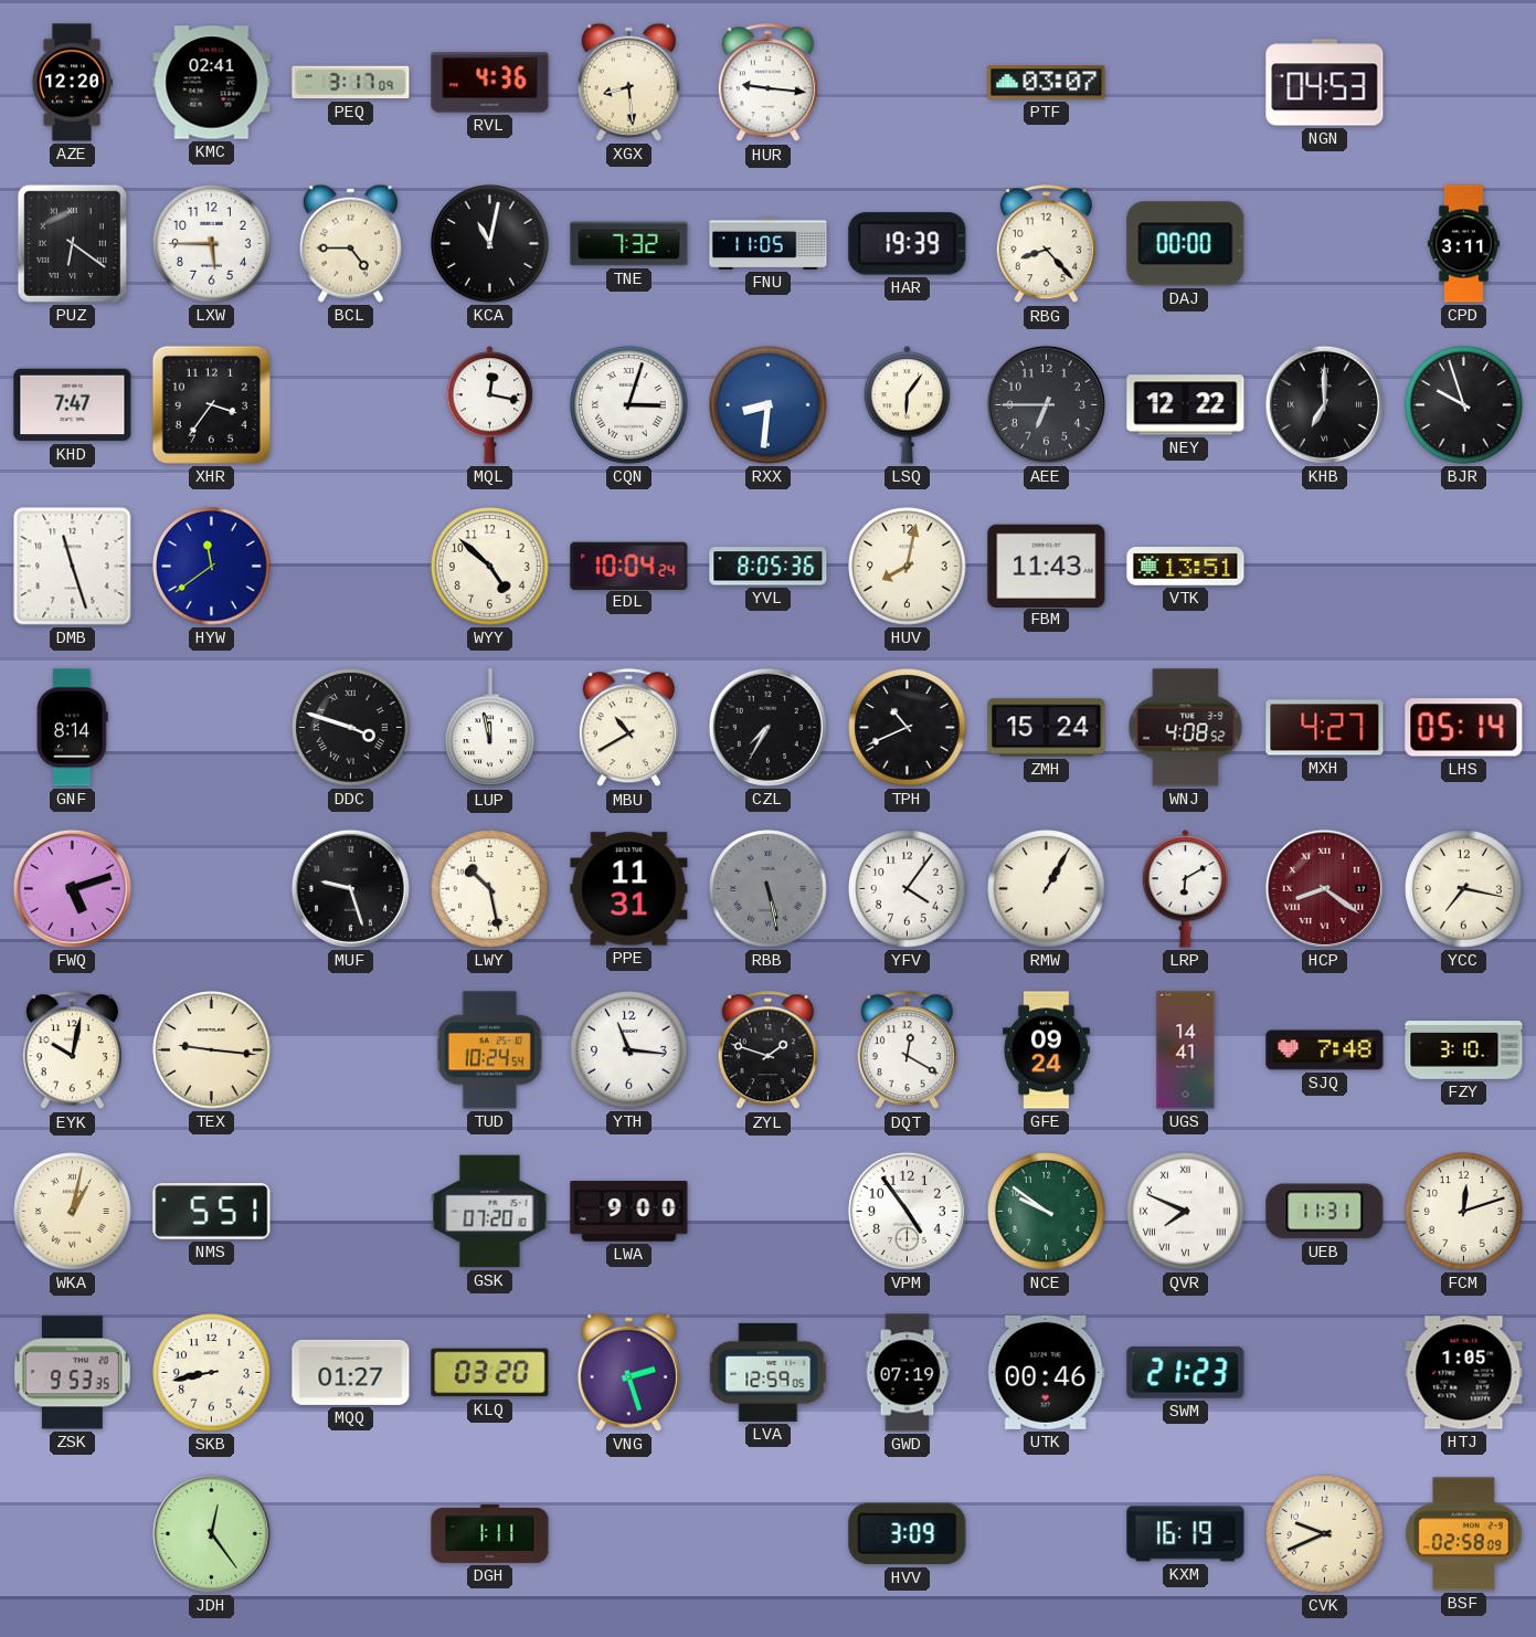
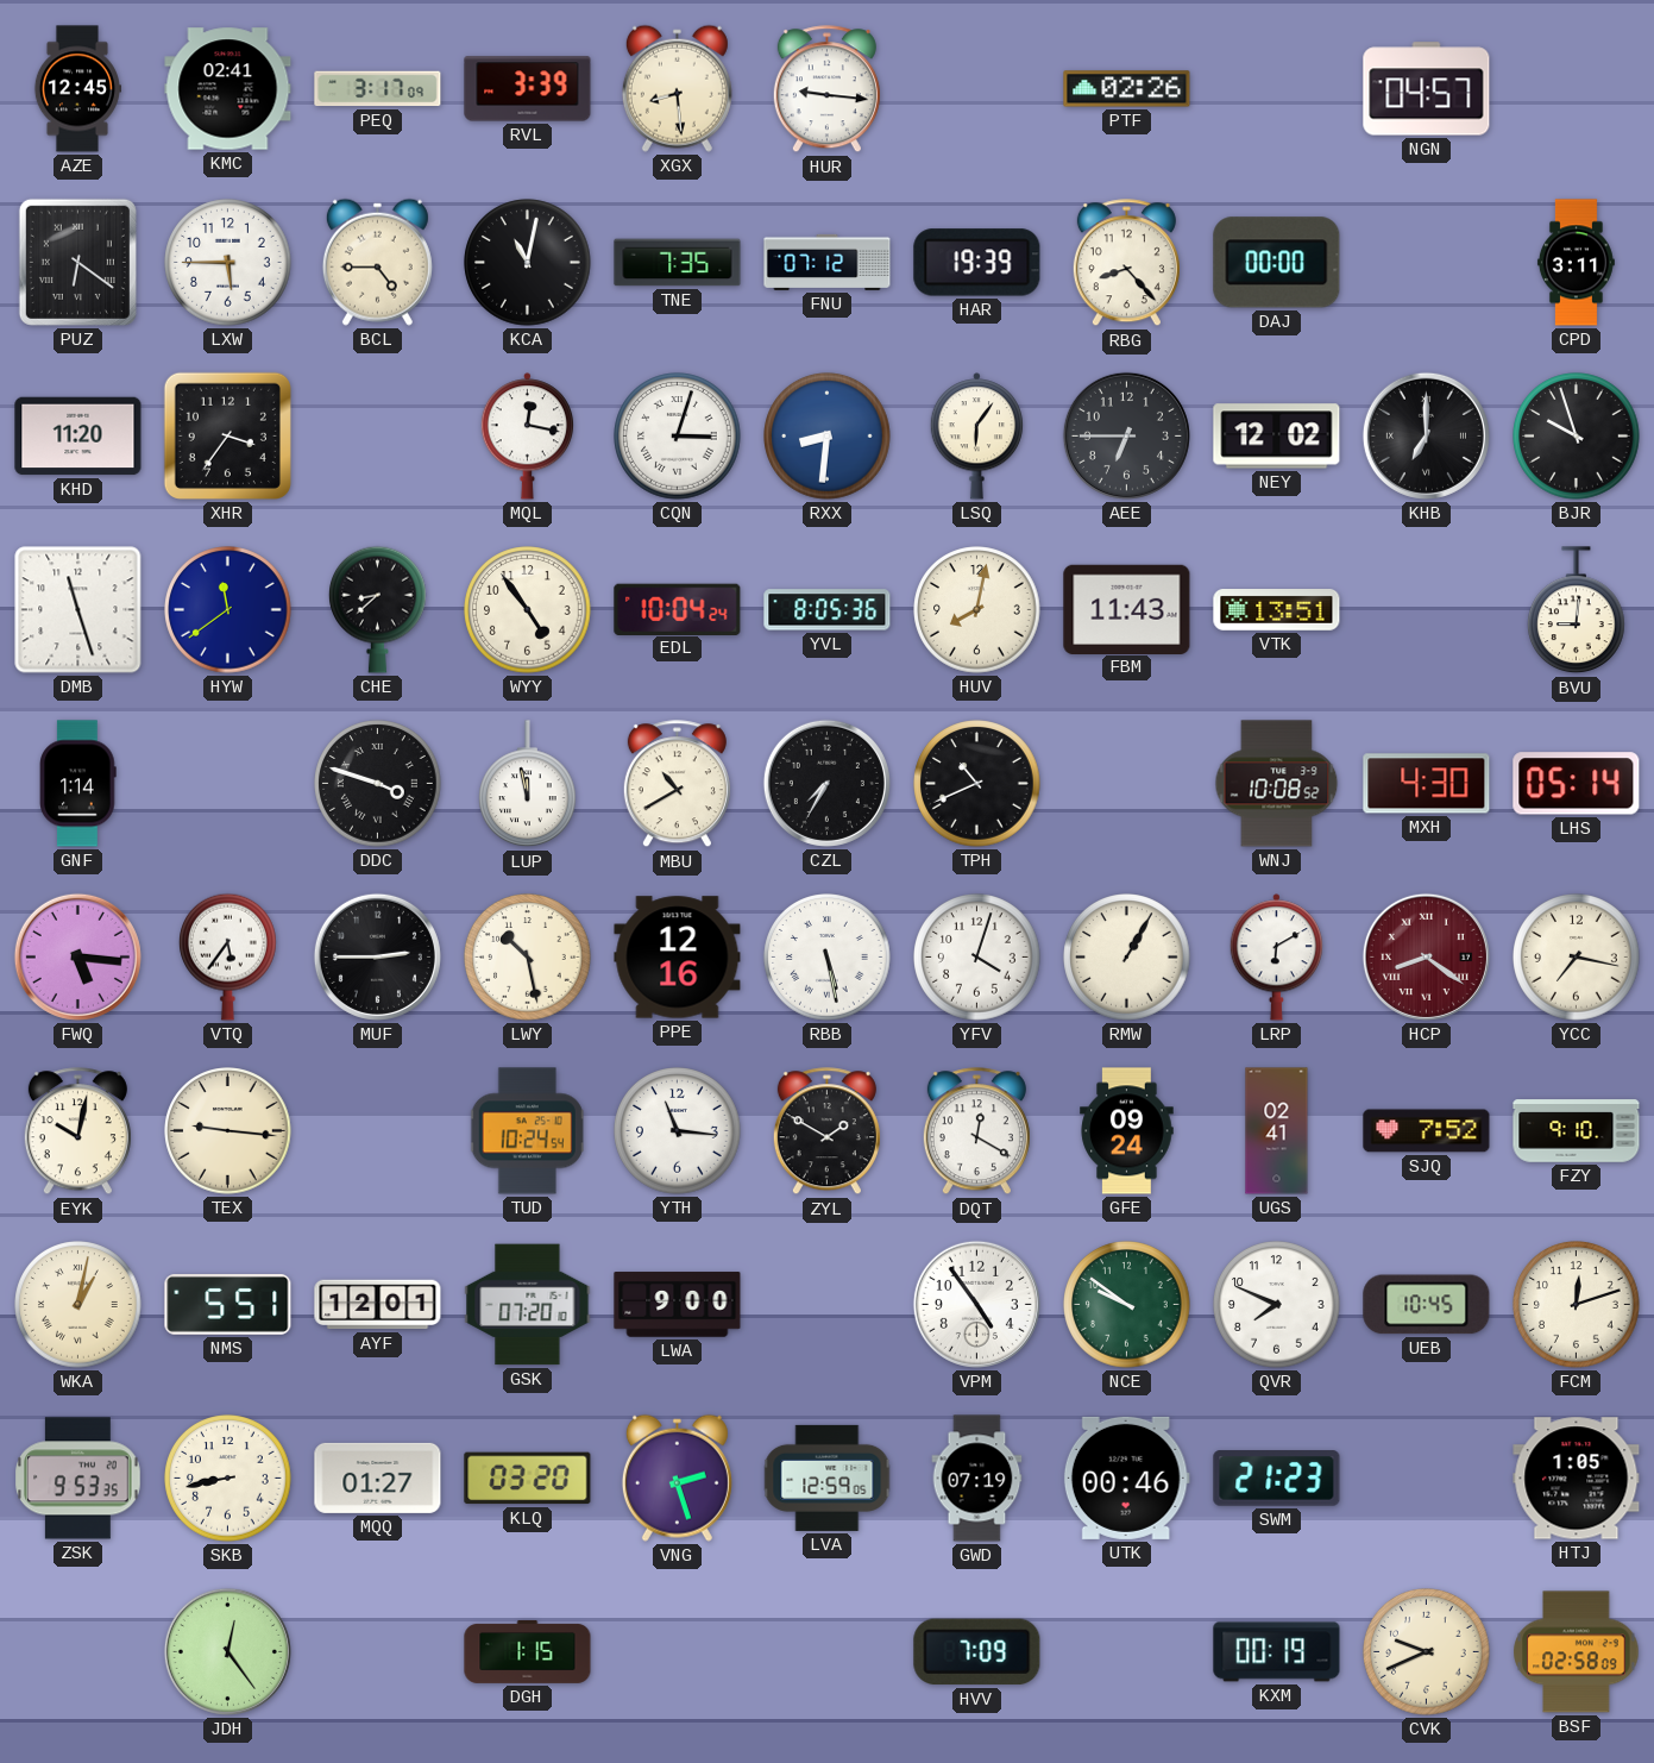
AZE: 12:20 -> 12:45
RVL: 4:36 -> 3:39
PTF: 03:07 -> 02:26
NGN: 04:53 -> 04:57
TNE: 7:32 -> 7:35
FNU: 11:05 -> 07:12
KHD: 7:47 -> 11:20
NEY: 12:22 -> 12:02
CHE: none -> 8:38
WYY: 4:52 -> 4:54
BVU: none -> 9:01
GNF: 8:14 -> 1:14
ZMH: 15:24 -> none
WNJ: 4:08 -> 10:08
MXH: 4:27 -> 4:30
FWQ: 5:12 -> 5:16
VTQ: none -> 5:36
MUF: 9:27 -> 2:45
PPE: 11:31 -> 12:16
RBB dial: grey -> white
YFV: 4:06 -> 4:03
ZYL: 1:48 -> 1:50
UGS: 14:41 -> 02:41
SJQ: 7:48 -> 7:52
FZY: 3:10 -> 9:10
AYF: none -> 12:01
QVR numerals: Roman -> Arabic
UEB: 11:31 -> 10:45
DGH: 1:11 -> 1:15
HVV: 3:09 -> 7:09
KXM: 16:19 -> 00:19
